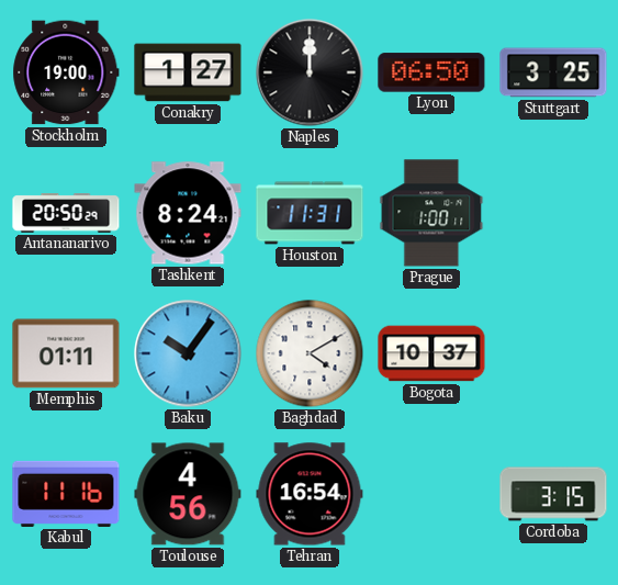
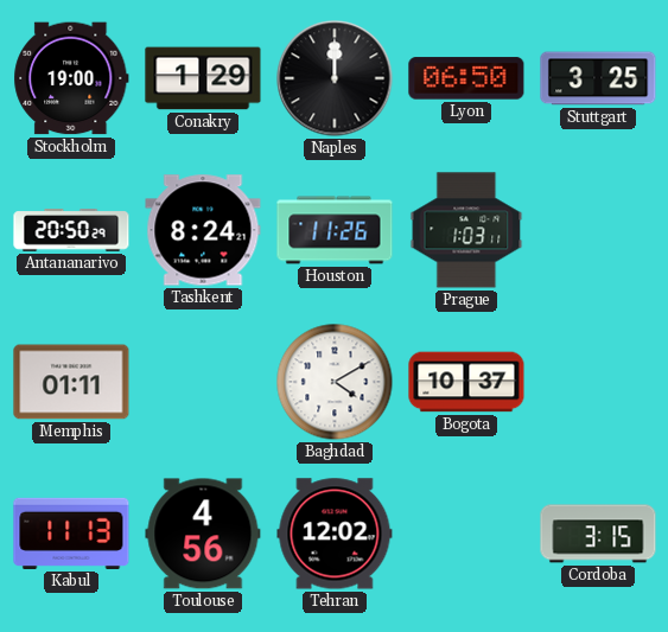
Conakry: 1:27 -> 1:29
Houston: 11:31 -> 11:26
Prague: 1:00 -> 1:03
Baku: 10:06 -> none
Kabul: 11:16 -> 11:13
Tehran: 16:54 -> 12:02
